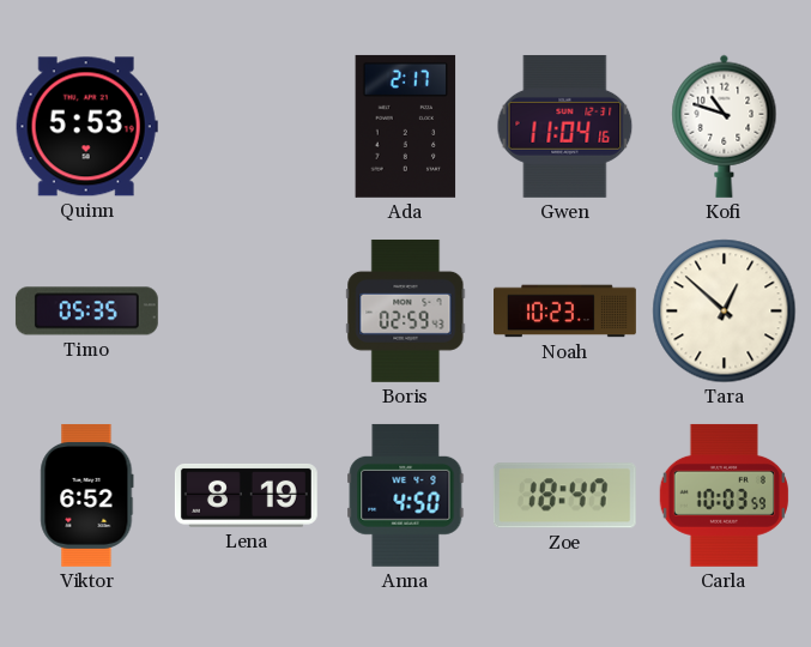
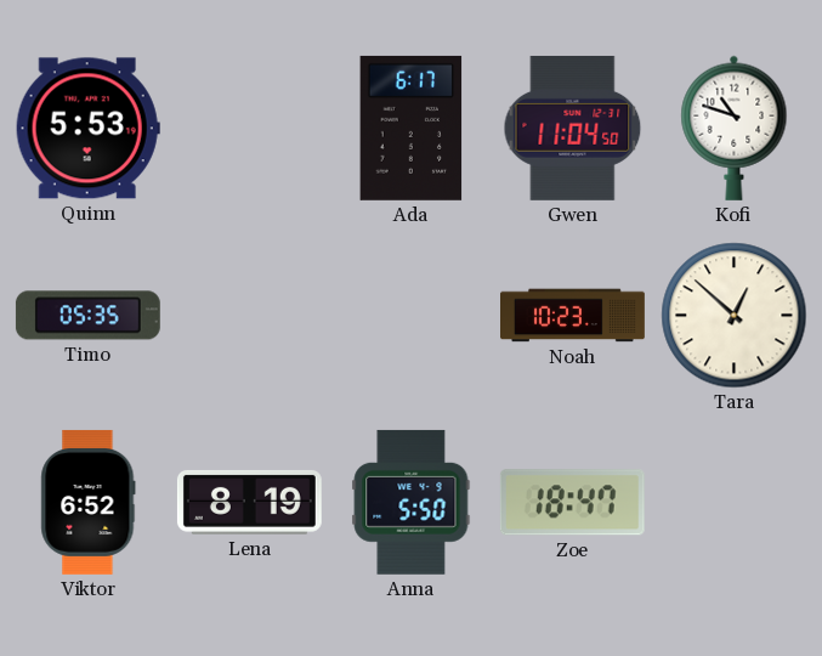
Ada: 2:17 -> 6:17
Gwen: 11:04:16 -> 11:04:50
Boris: 02:59 -> none
Anna: 4:50 -> 5:50
Carla: 10:03 -> none
